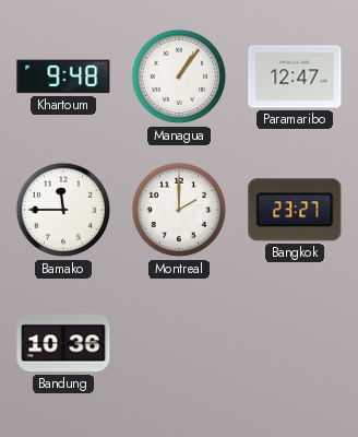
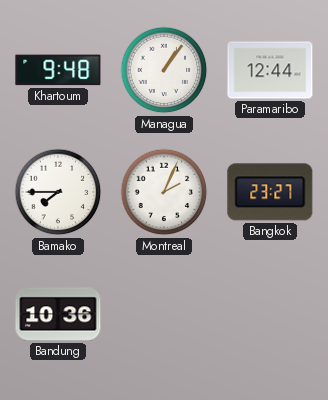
Paramaribo: 12:47 -> 12:44
Bamako: 11:45 -> 7:45
Montreal: 2:00 -> 2:04
